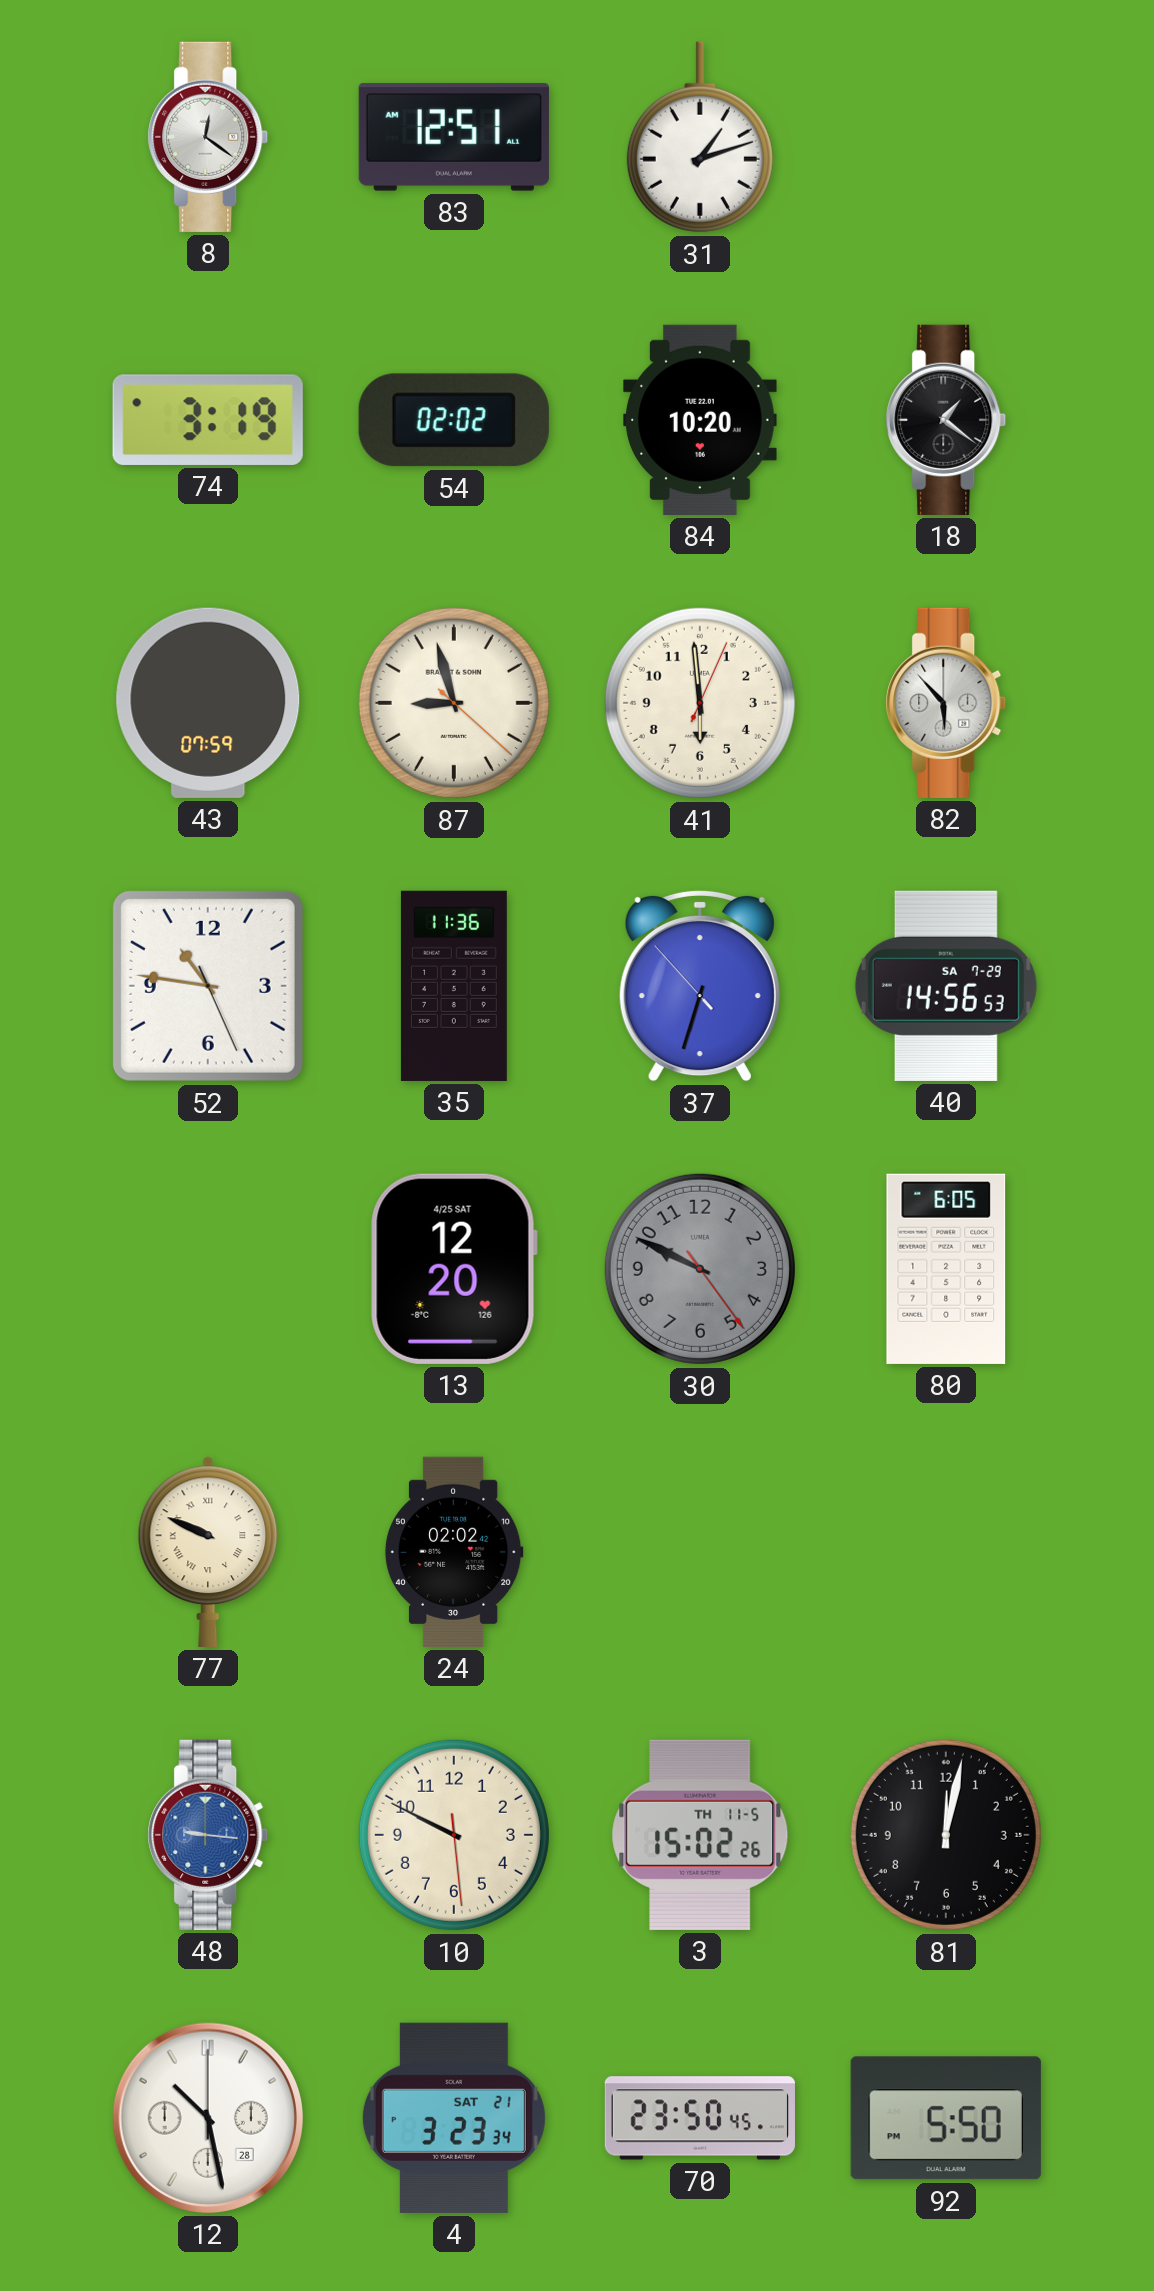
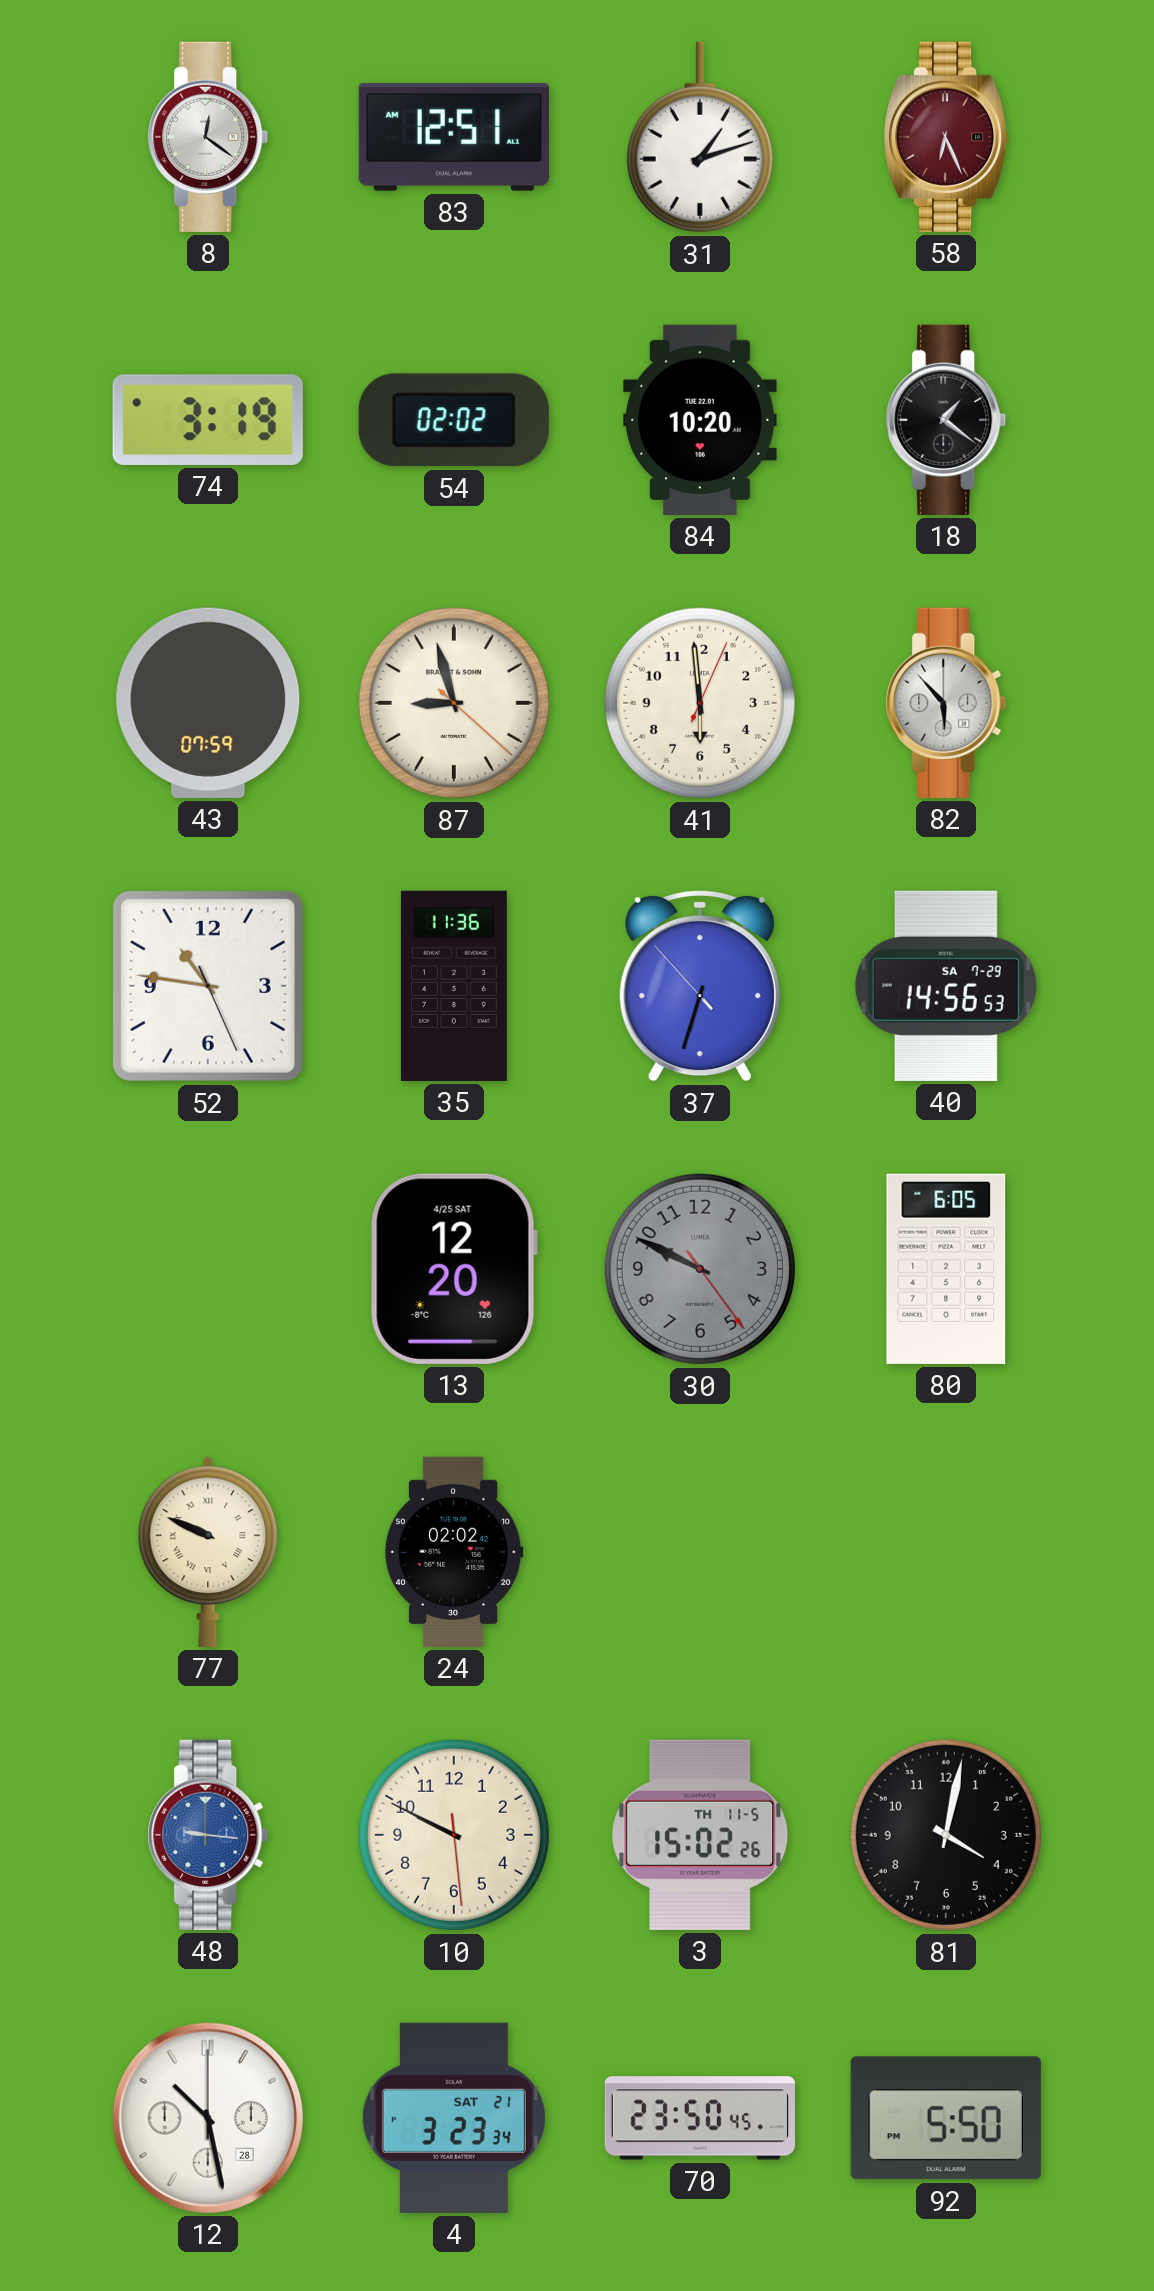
58: none -> 6:26
81: 12:02 -> 4:02
